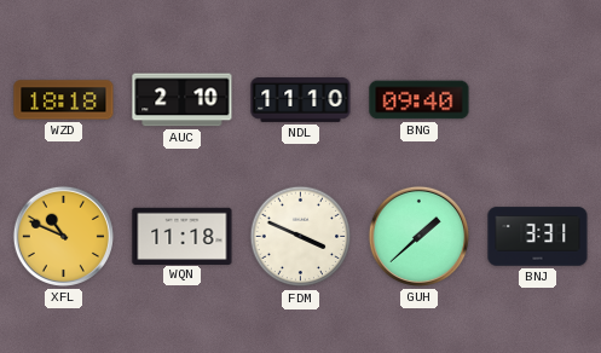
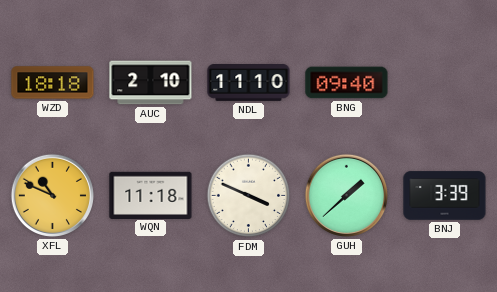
BNJ: 3:31 -> 3:39
